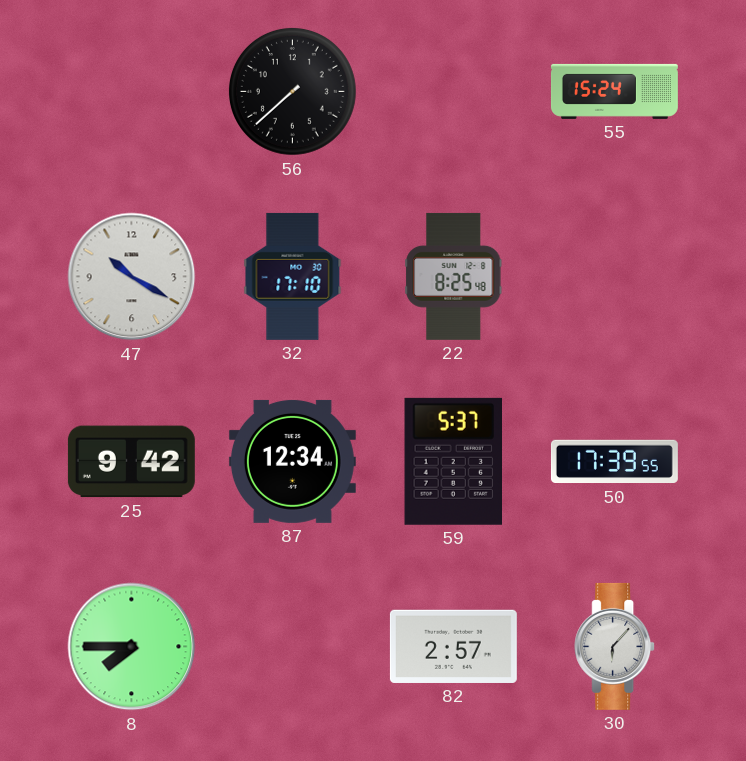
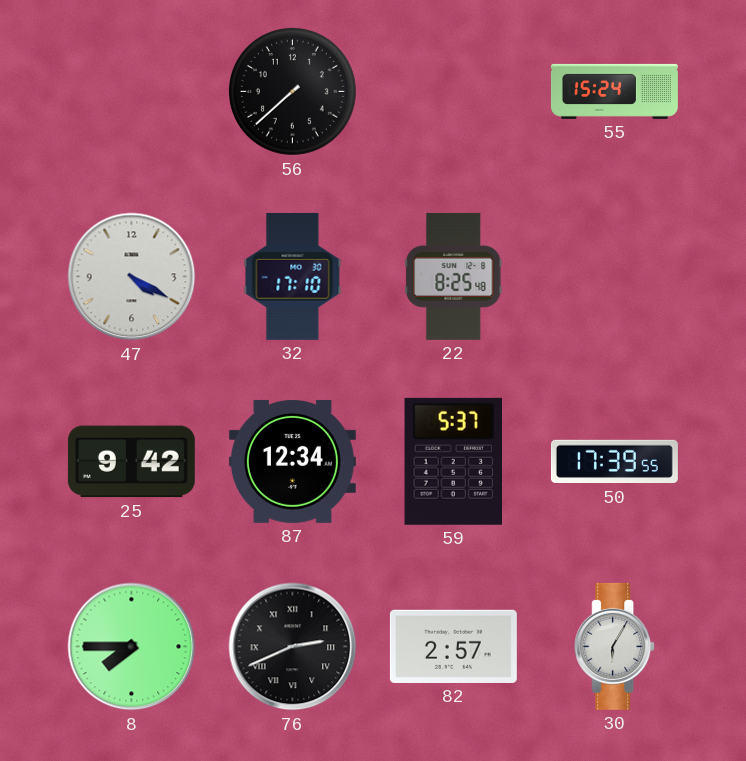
47: 10:20 -> 4:20
76: none -> 2:41
30: 6:07 -> 6:05
